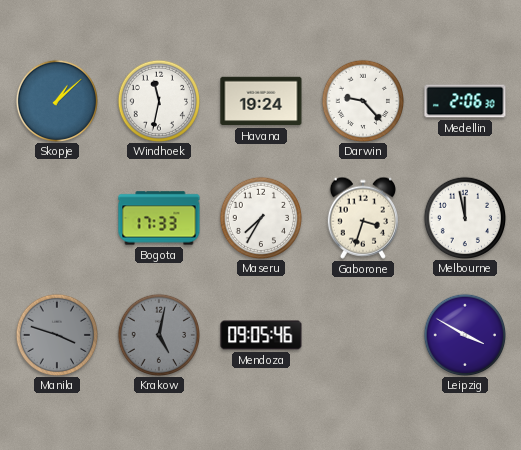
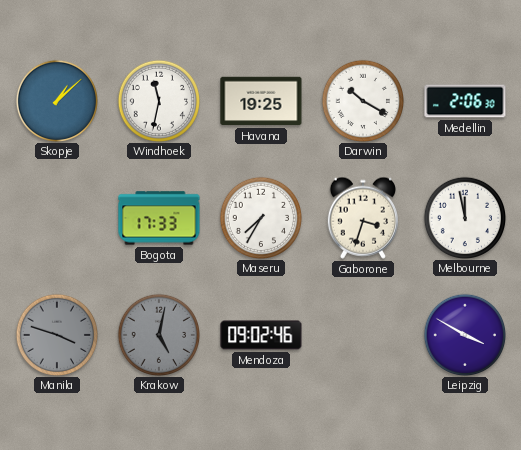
Havana: 19:24 -> 19:25
Darwin: 9:23 -> 10:20
Mendoza: 09:05 -> 09:02
